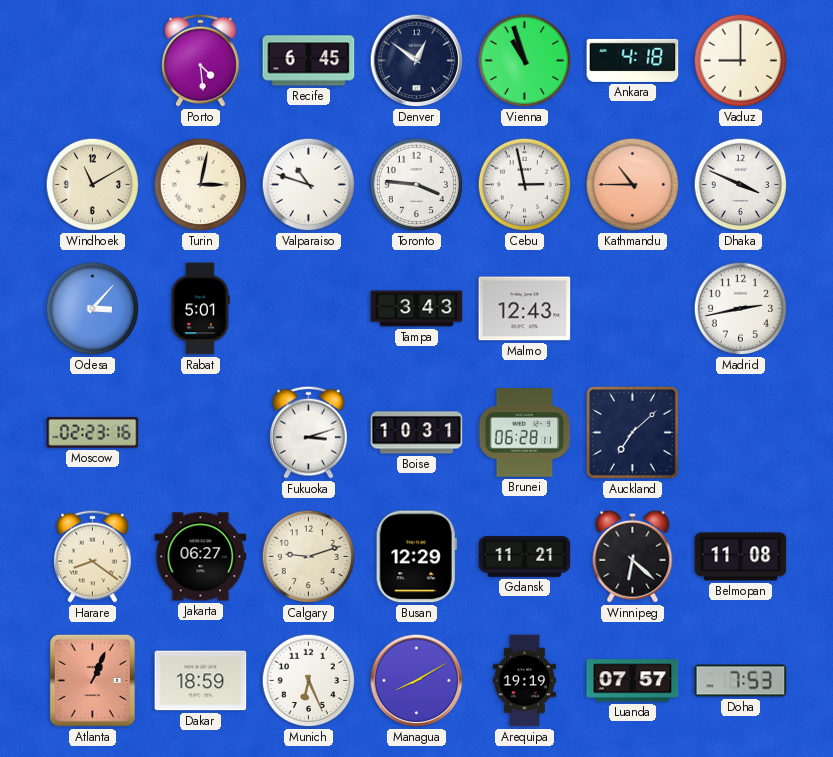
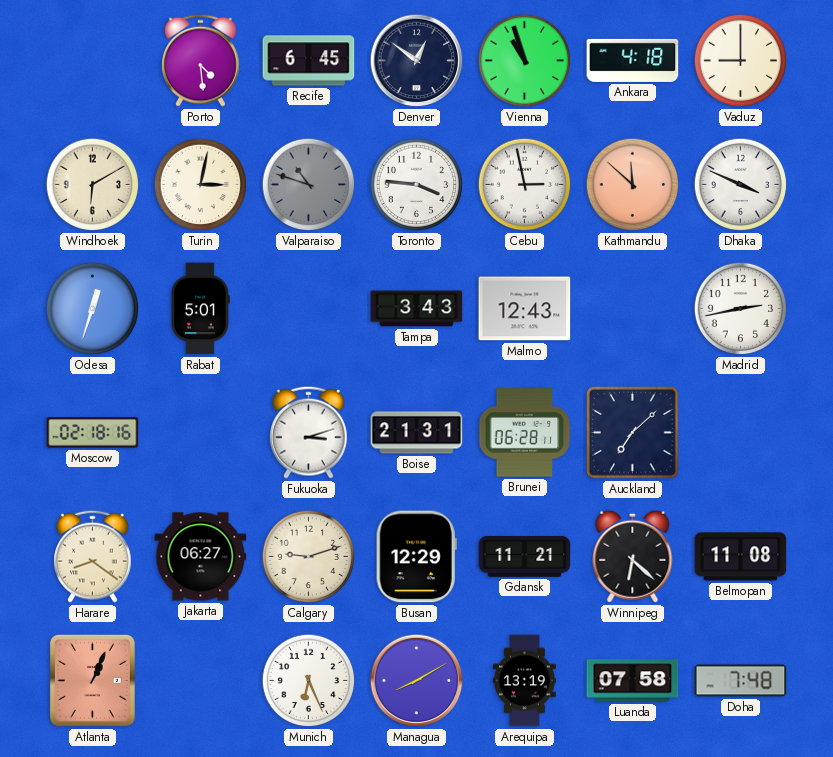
Windhoek: 11:10 -> 6:10
Valparaiso dial: white -> grey
Kathmandu: 10:45 -> 11:52
Odesa: 3:07 -> 12:33
Moscow: 02:23 -> 02:18
Boise: 10:31 -> 21:31
Dakar: 18:59 -> none
Arequipa: 19:19 -> 13:19
Luanda: 07:57 -> 07:58
Doha: 7:53 -> 7:48
